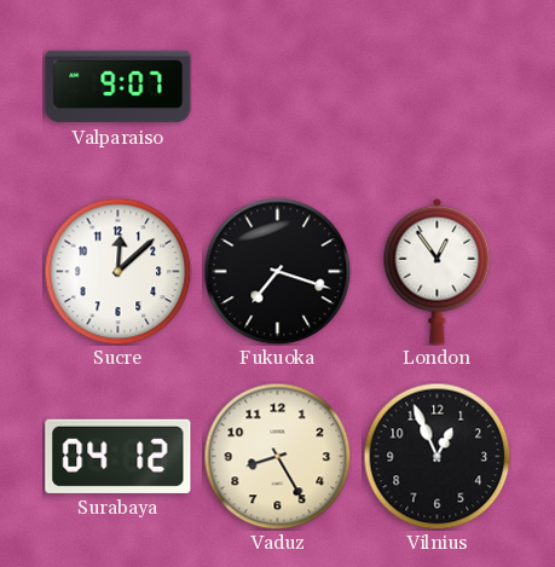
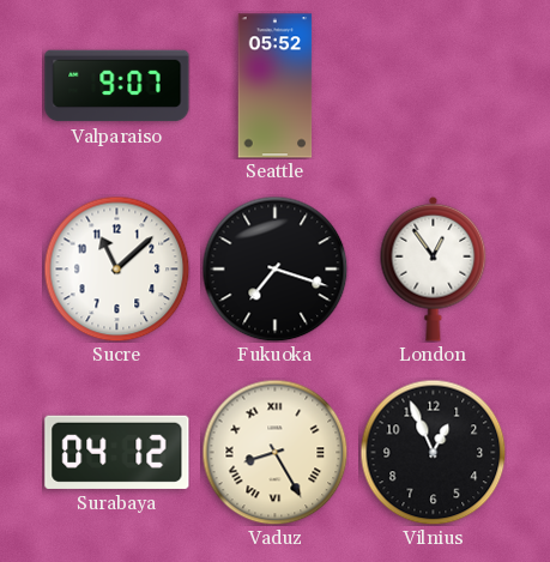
Seattle: none -> 05:52
Sucre: 12:08 -> 11:08
Vaduz numerals: Arabic -> Roman
